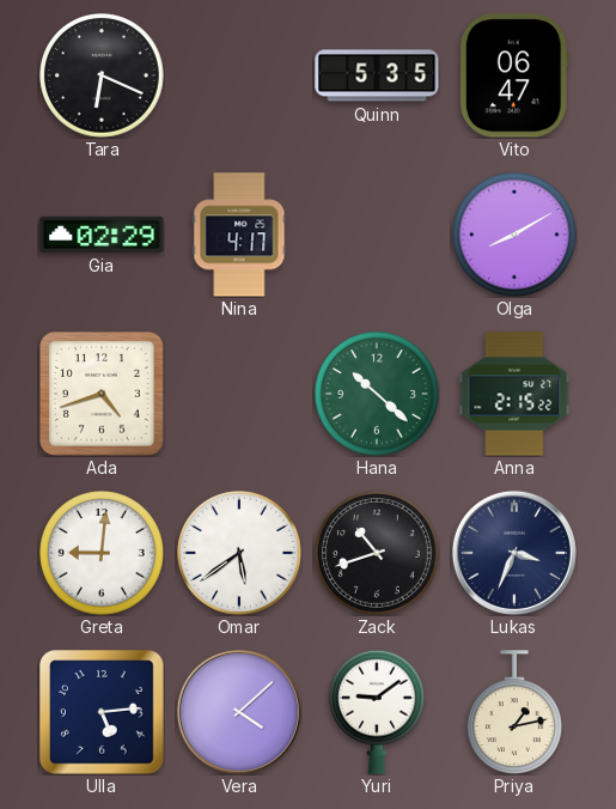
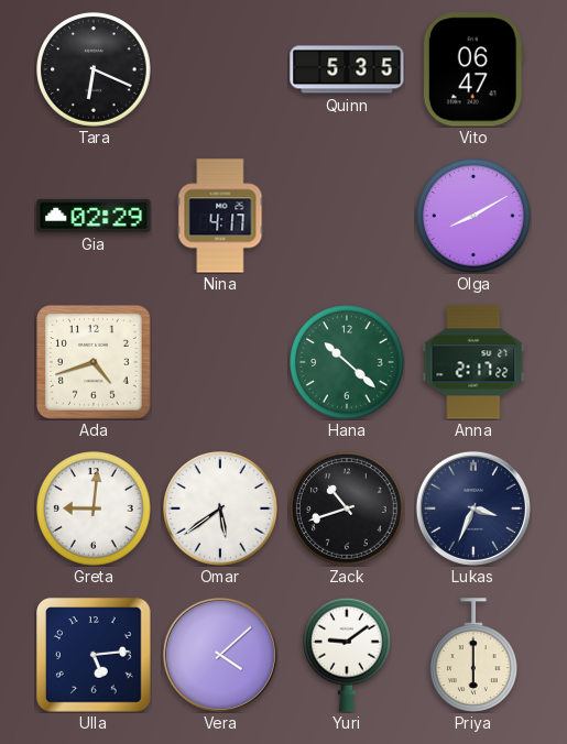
Anna: 2:15 -> 2:17
Priya: 1:13 -> 6:00
